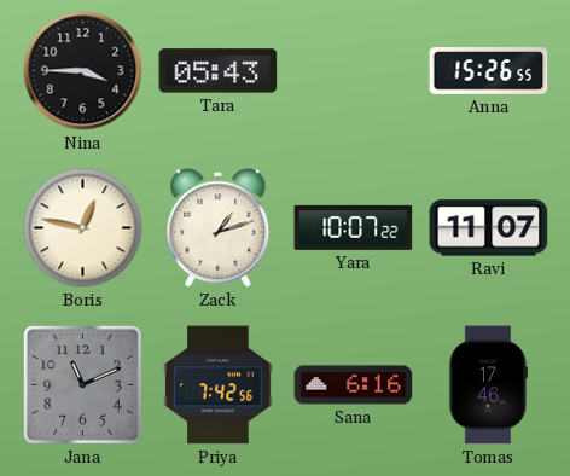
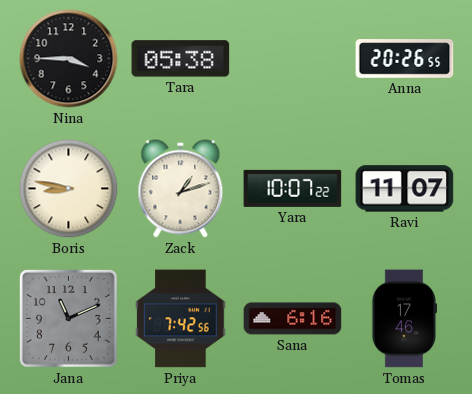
Tara: 05:43 -> 05:38
Anna: 15:26 -> 20:26
Boris: 12:47 -> 8:47
